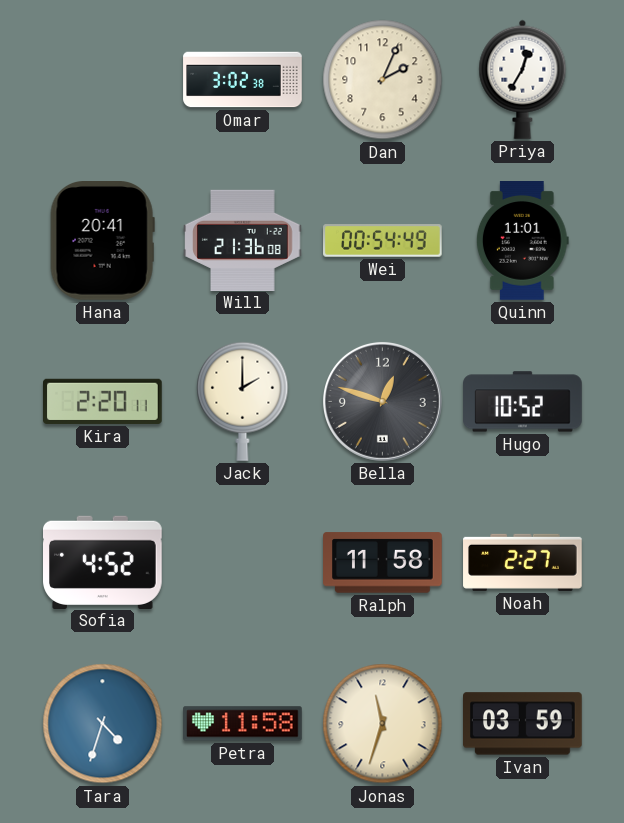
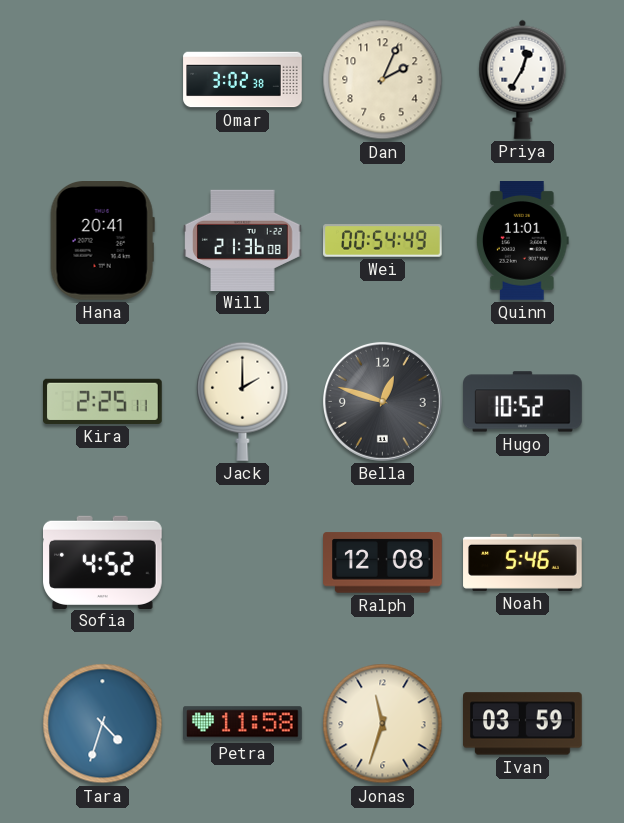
Kira: 2:20 -> 2:25
Ralph: 11:58 -> 12:08
Noah: 2:27 -> 5:46
